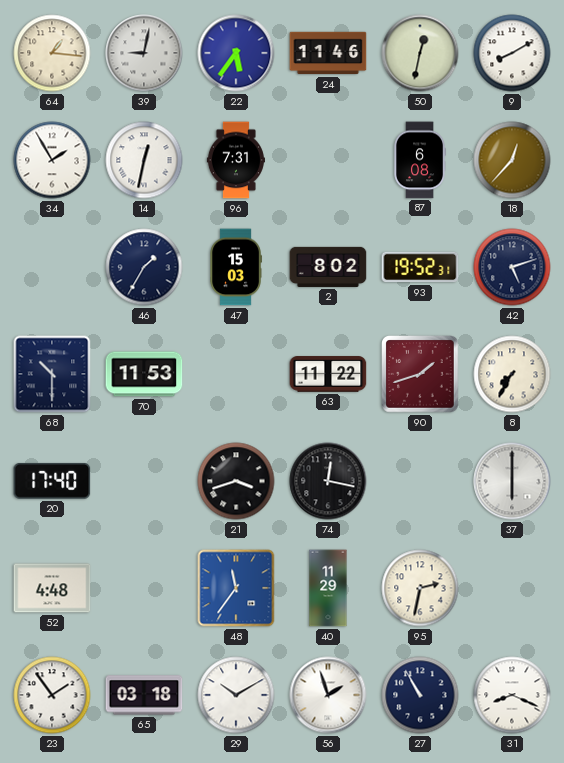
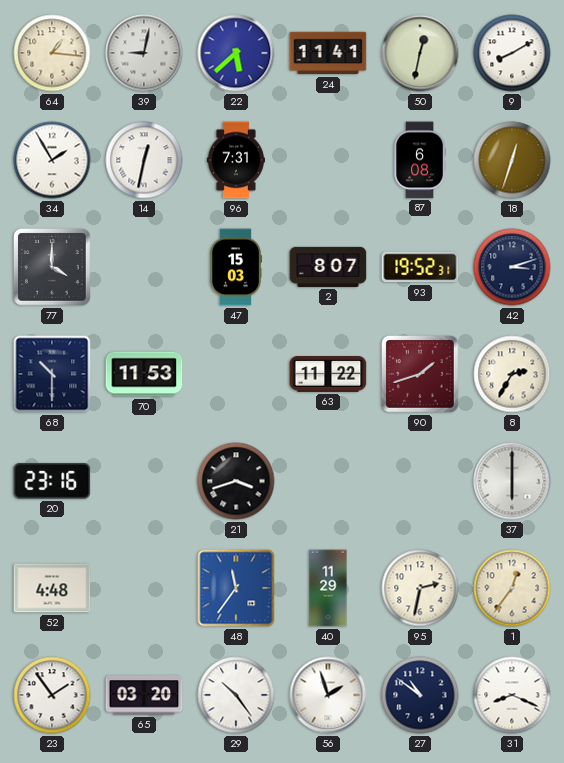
22: 5:36 -> 5:38
24: 11:46 -> 11:41
18: 12:37 -> 12:33
77: none -> 4:00
46: 1:35 -> none
2: 8:02 -> 8:07
42: 5:12 -> 3:12
8: 7:35 -> 2:35
20: 17:40 -> 23:16
74: 12:17 -> none
1: none -> 12:36
65: 03:18 -> 03:20
29: 10:10 -> 10:24
27: 10:55 -> 10:51
